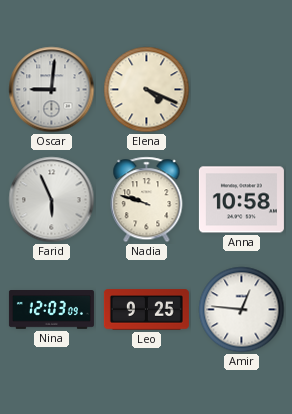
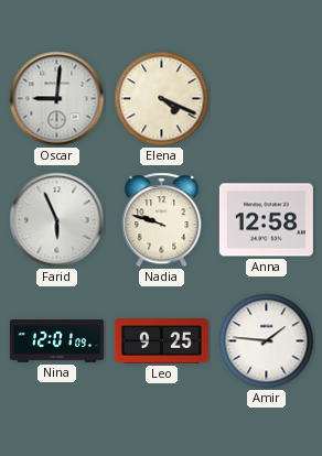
Anna: 10:58 -> 12:58
Nina: 12:03 -> 12:01
Amir: 12:46 -> 1:46
